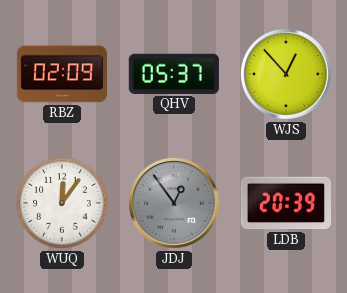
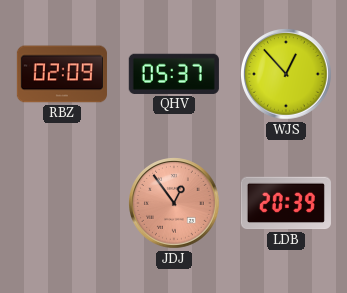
WUQ: 12:06 -> none
JDJ dial: grey -> salmon
